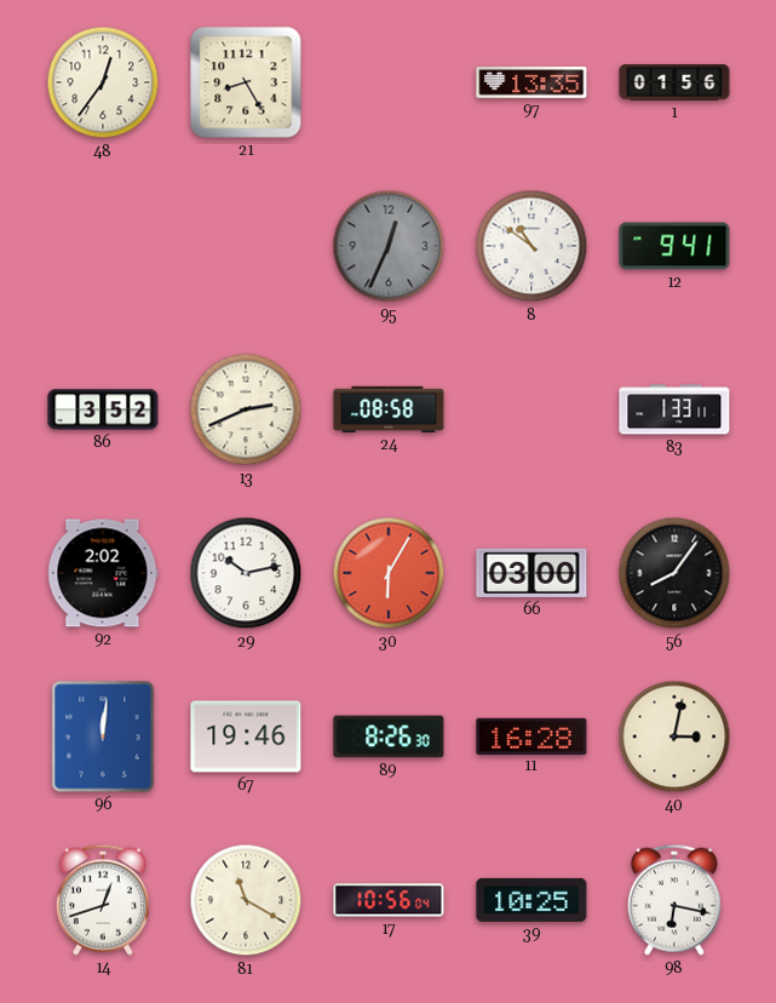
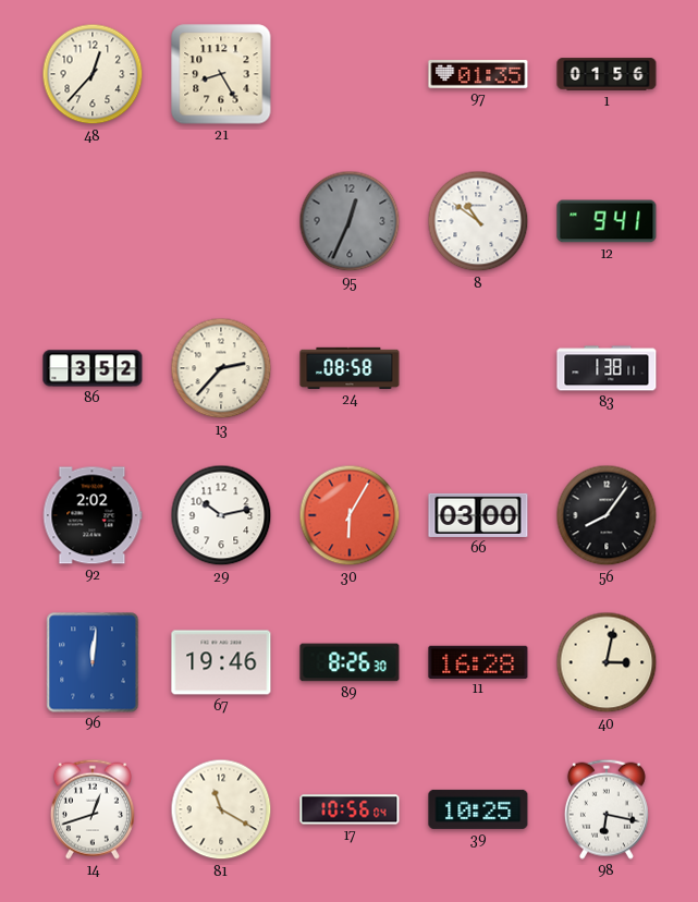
48: 12:36 -> 12:37
97: 13:35 -> 01:35
13: 2:41 -> 2:37
83: 1:33 -> 1:38
